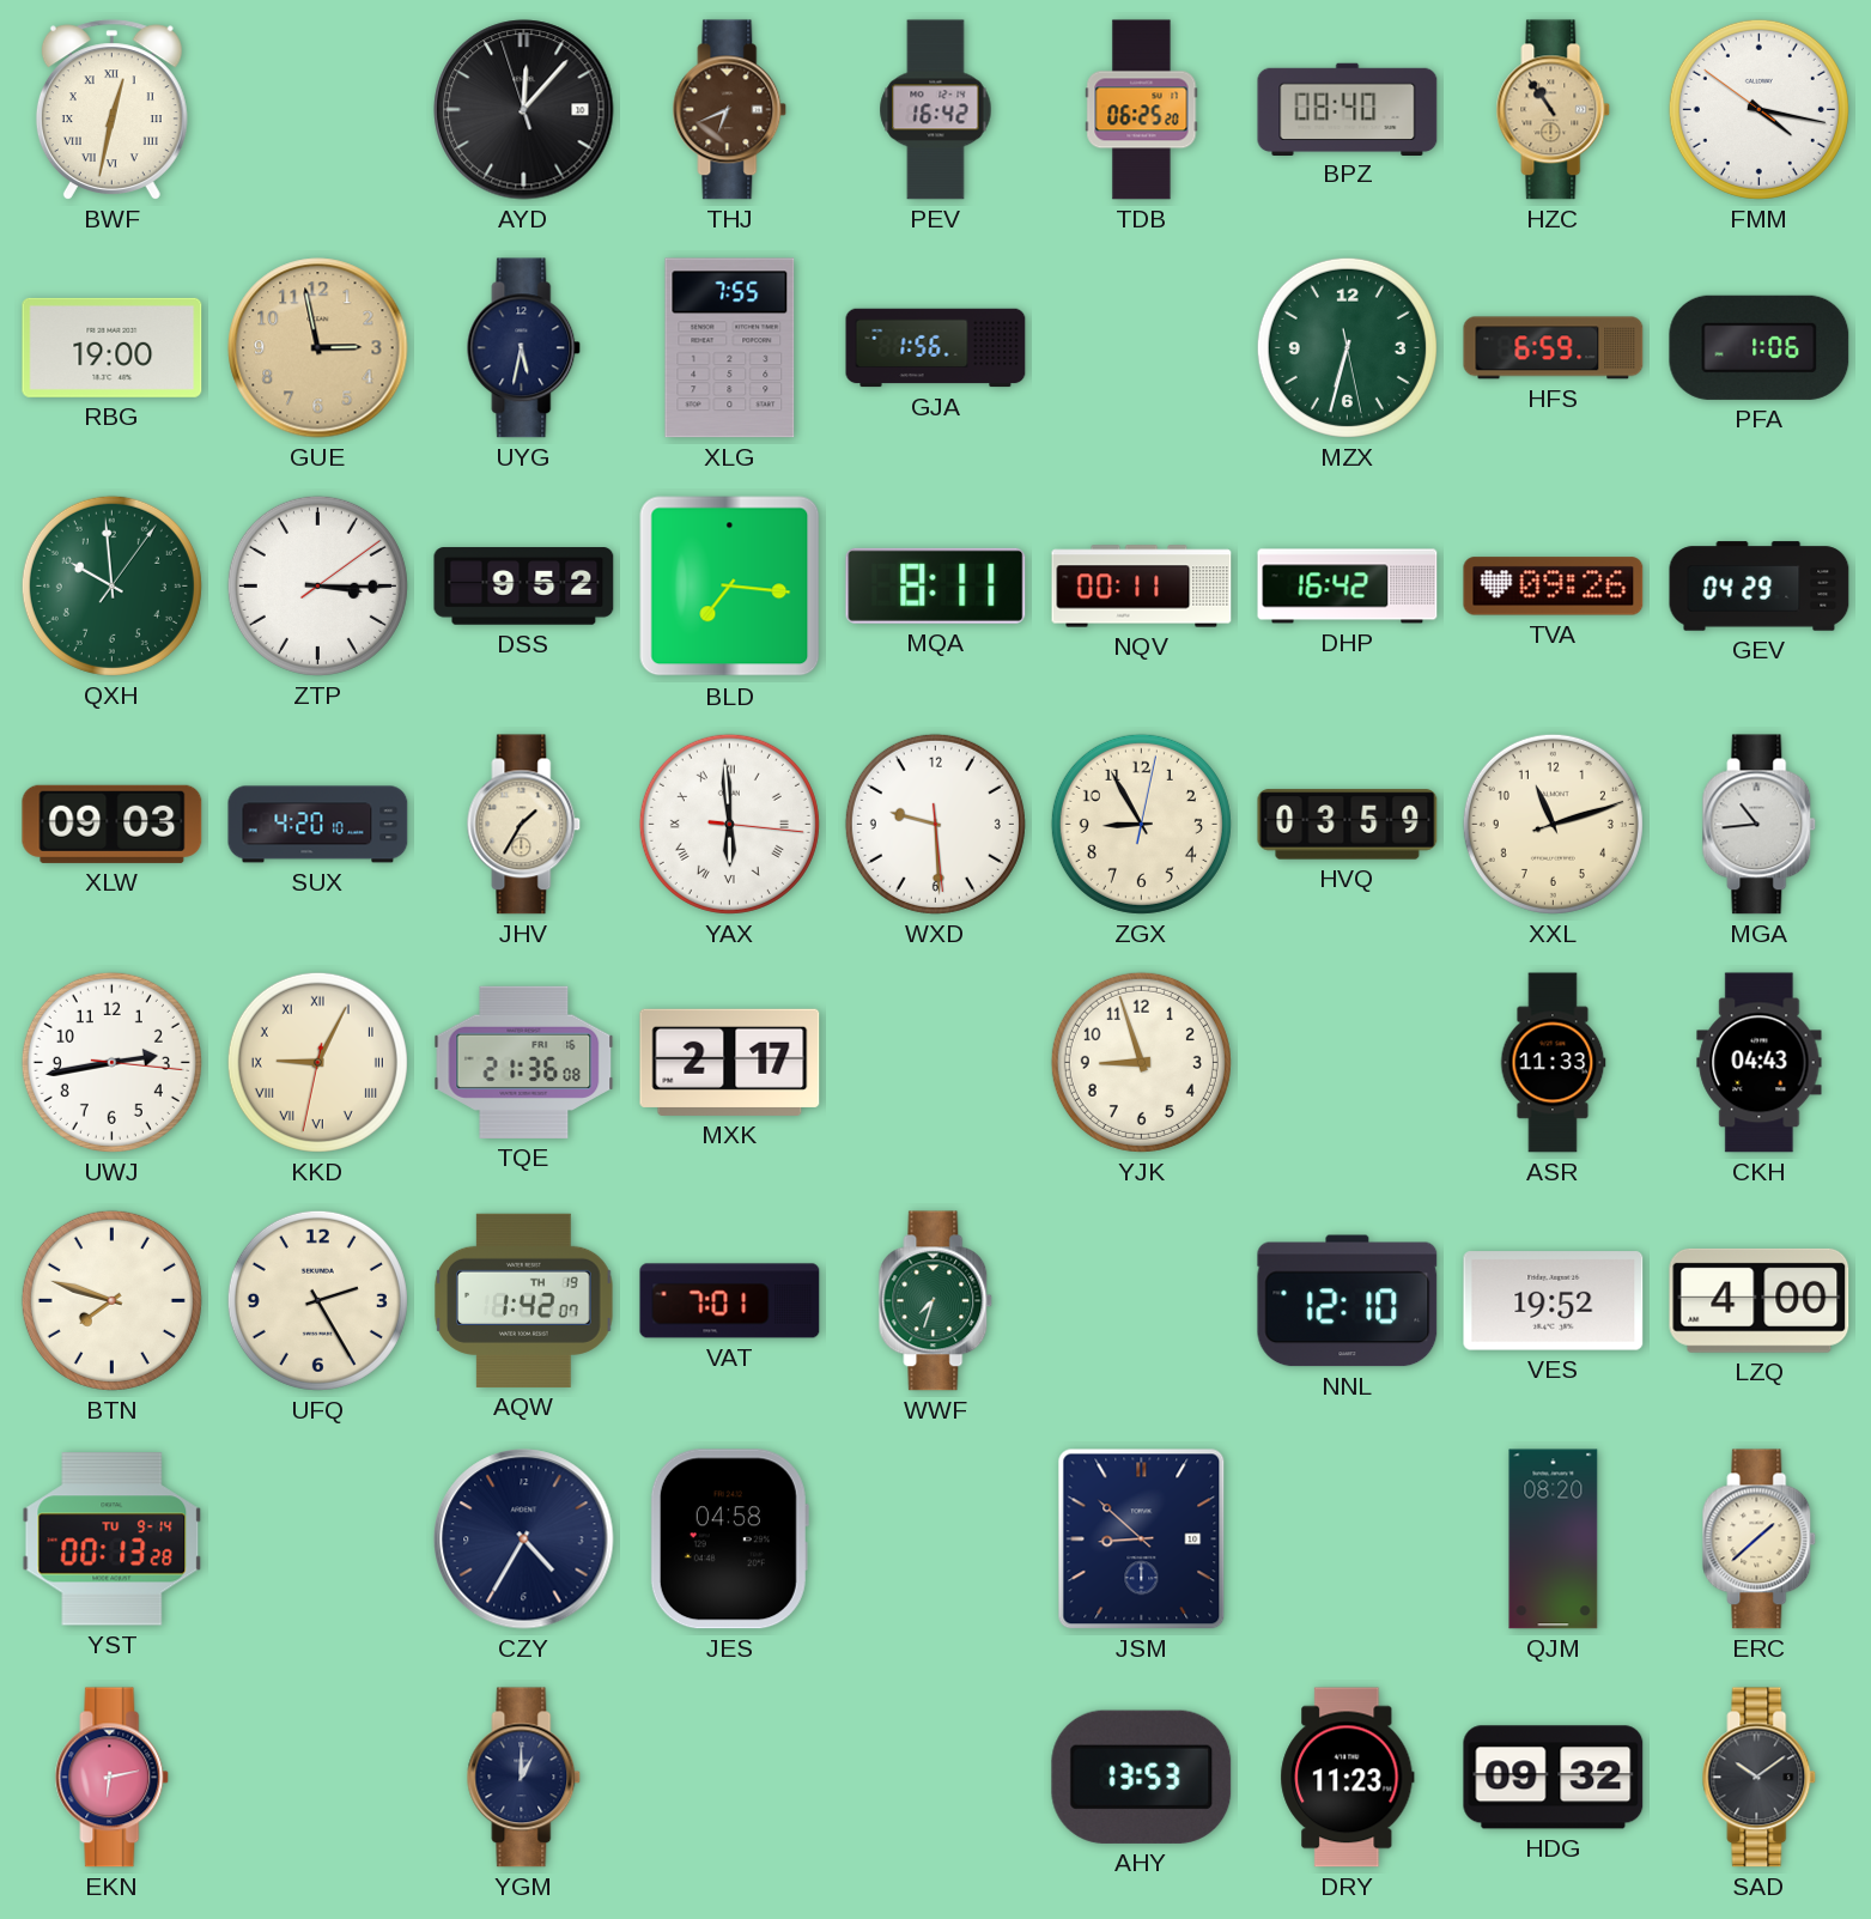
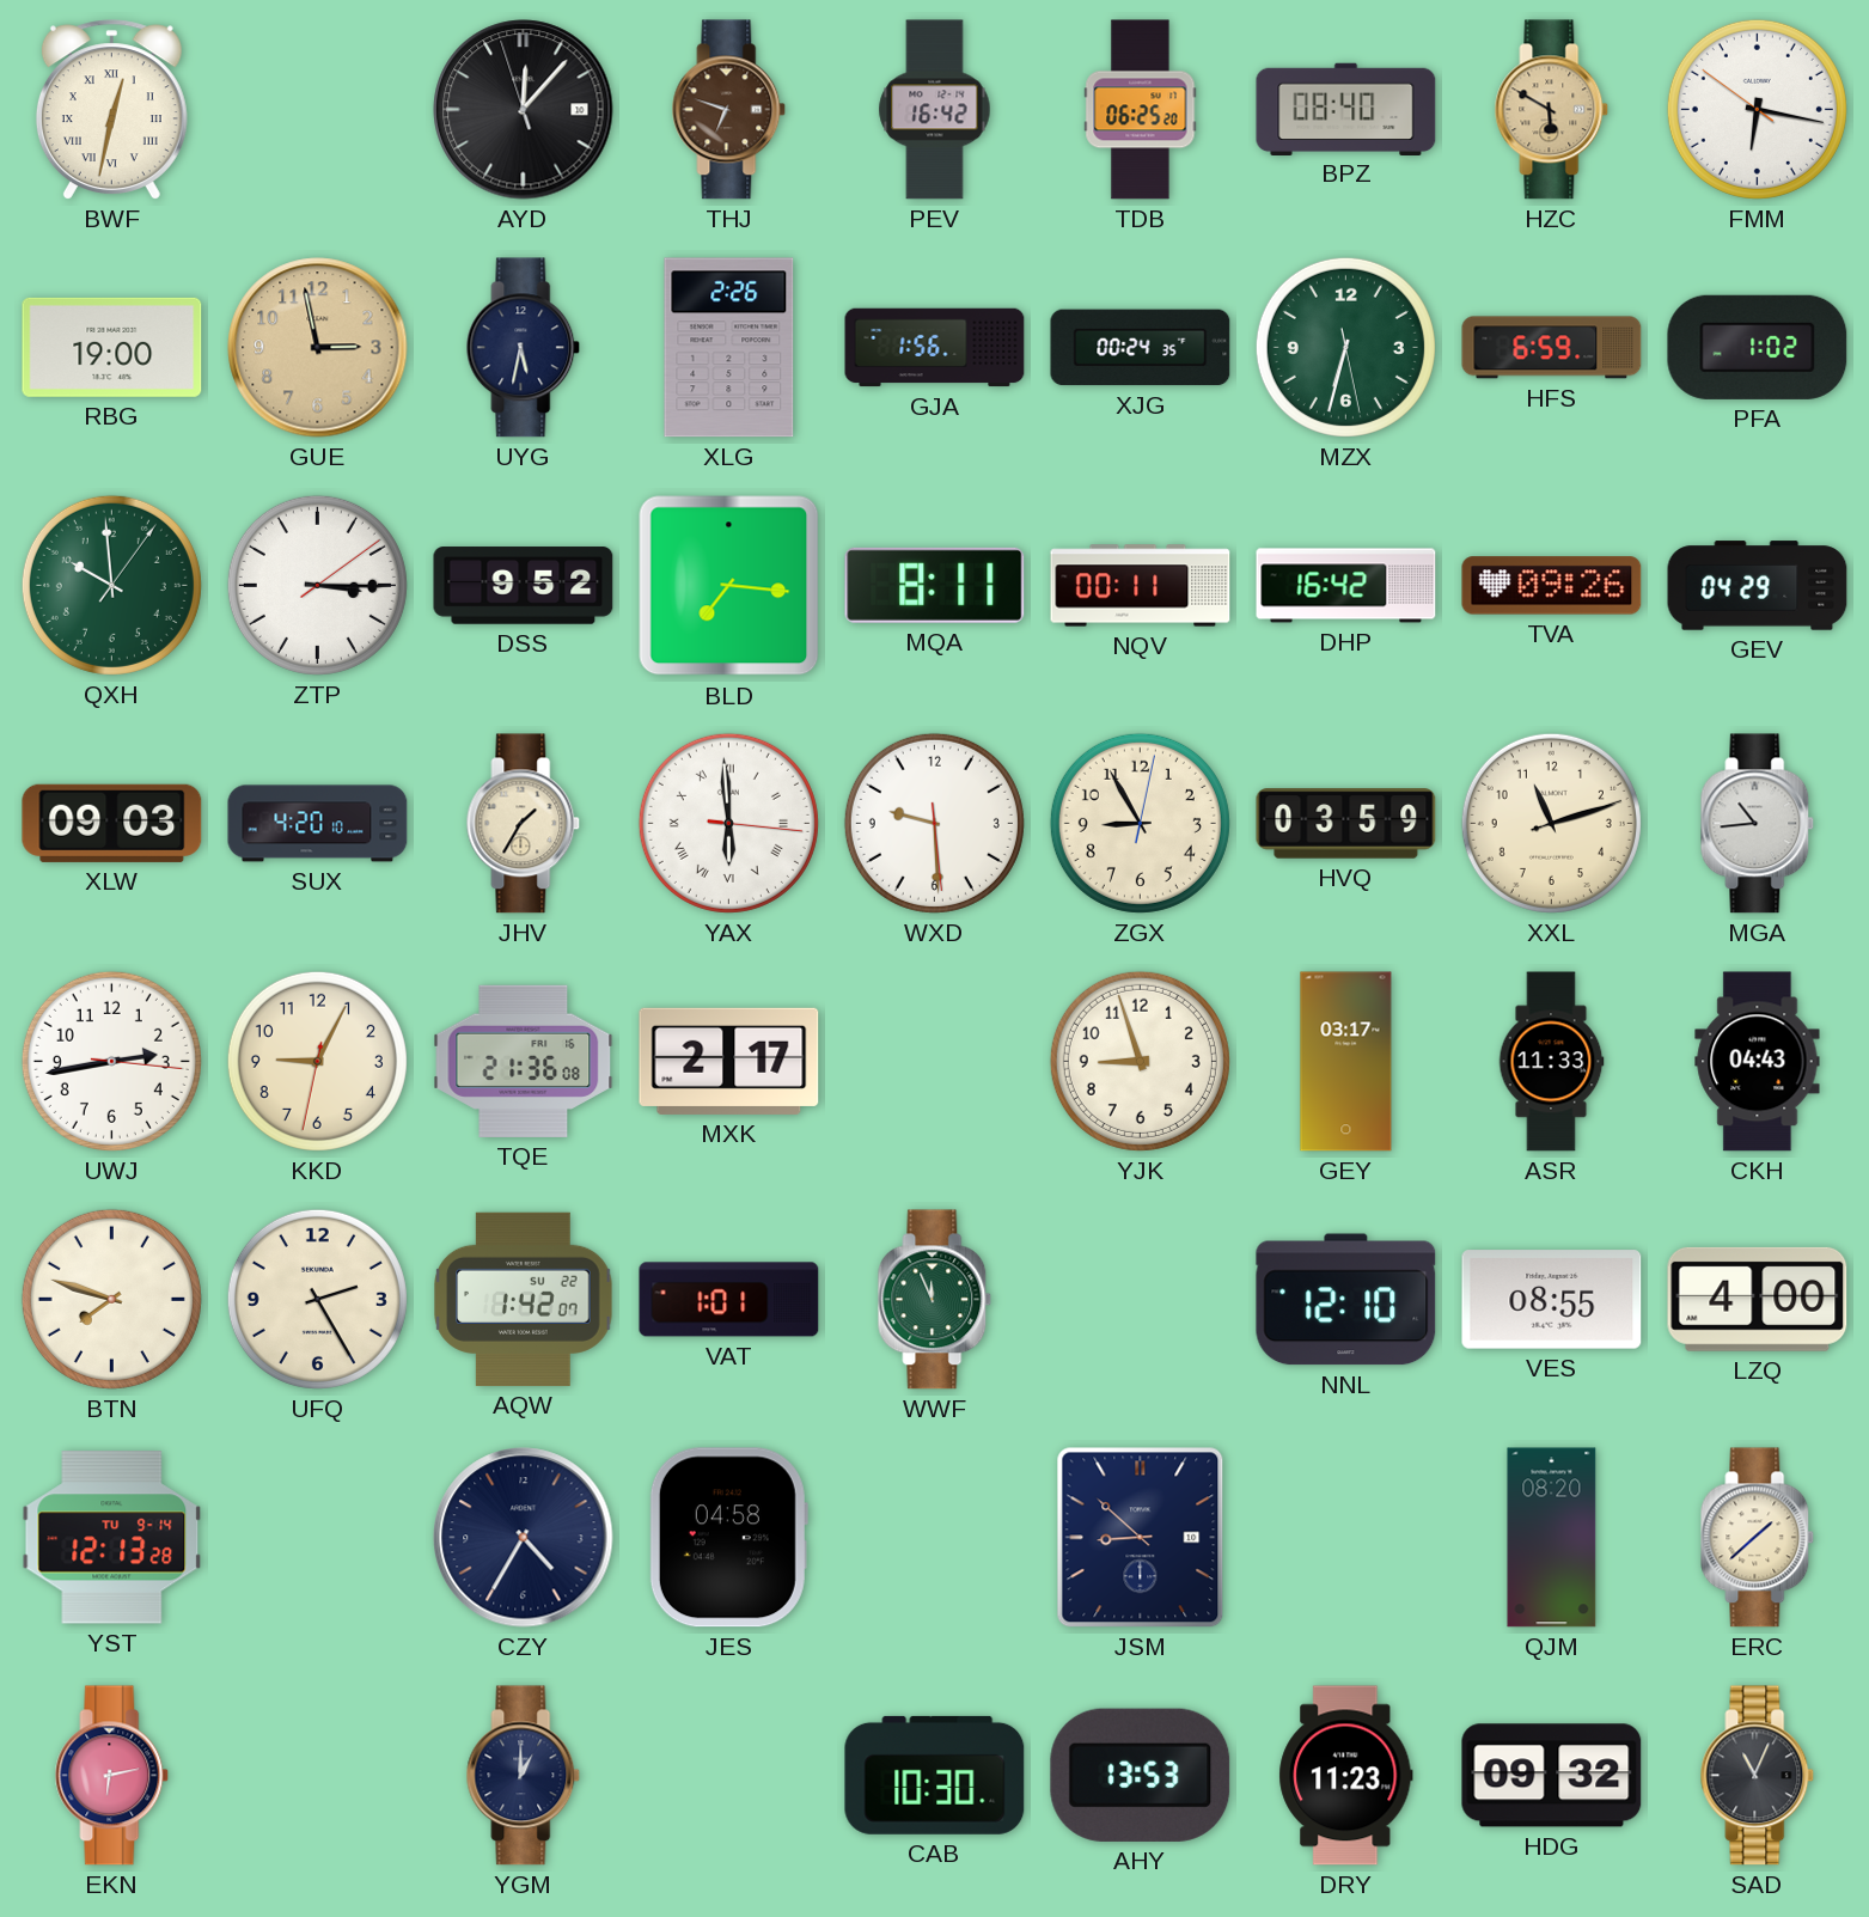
THJ: 6:41 -> 6:48
HZC: 10:54 -> 5:50
FMM: 4:16 -> 6:16
XLG: 7:55 -> 2:26
XJG: none -> 00:24
PFA: 1:06 -> 1:02
KKD numerals: Roman -> Arabic
GEY: none -> 03:17
AQW date: TH 19 -> SU 22
VAT: 7:01 -> 1:01
WWF: 7:33 -> 11:56
VES: 19:52 -> 08:55
YST: 00:13 -> 12:13
CAB: none -> 10:30
SAD: 10:09 -> 11:04
